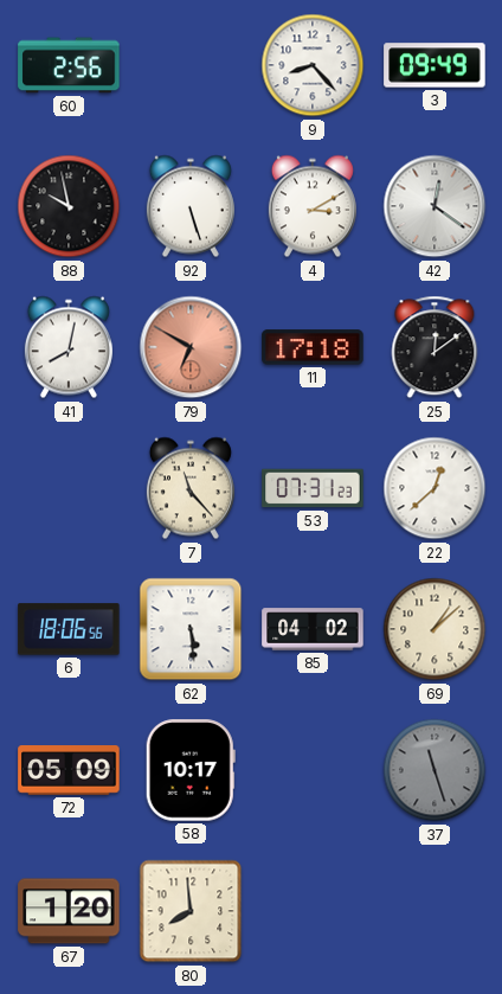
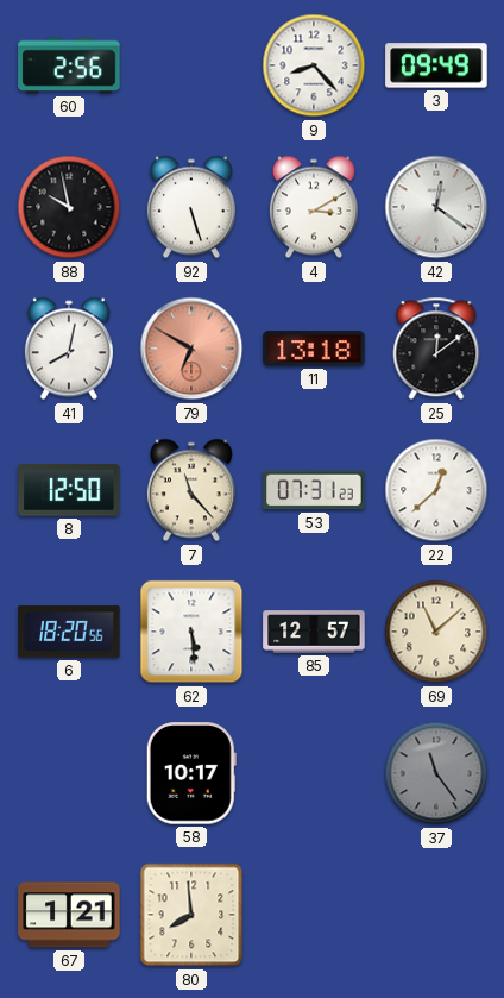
11: 17:18 -> 13:18
8: none -> 12:50
6: 18:06 -> 18:20
85: 04:02 -> 12:57
69: 1:08 -> 11:08
72: 05:09 -> none
37: 11:27 -> 11:24
67: 1:20 -> 1:21
